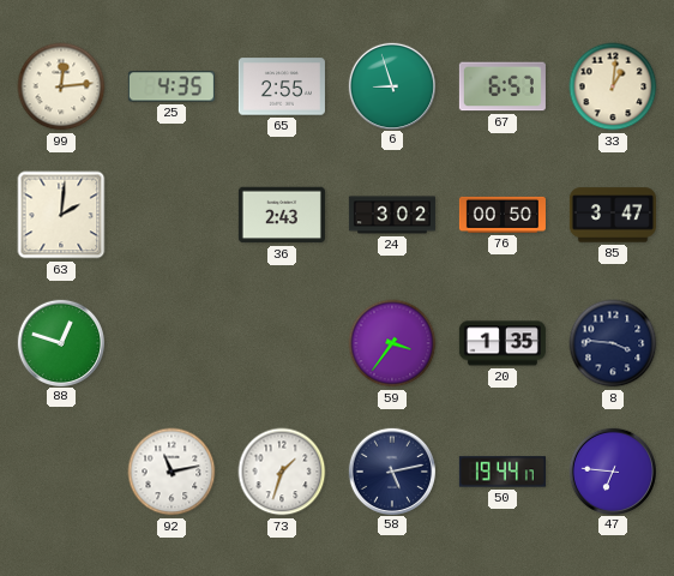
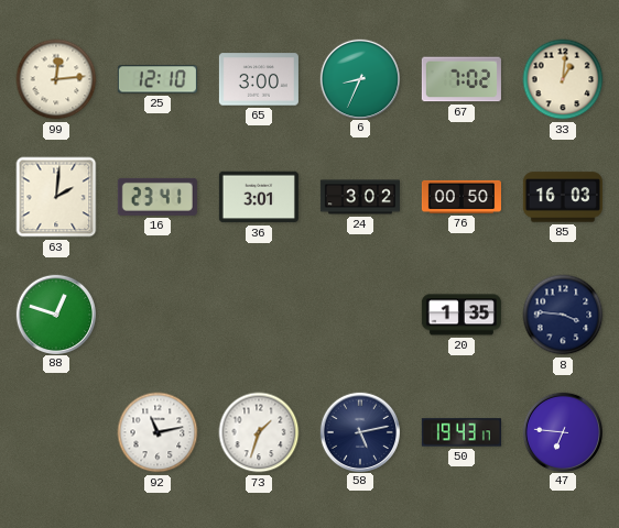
25: 4:35 -> 12:10
65: 2:55 -> 3:00
6: 8:57 -> 8:34
67: 6:57 -> 7:02
16: none -> 23:41
36: 2:43 -> 3:01
85: 3:47 -> 16:03
59: 3:36 -> none
50: 19:44 -> 19:43
